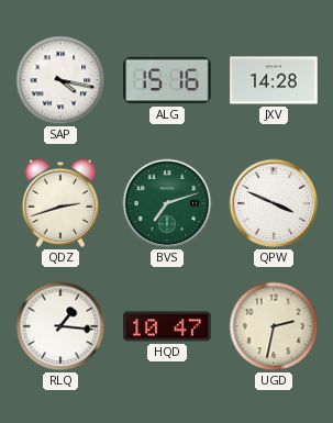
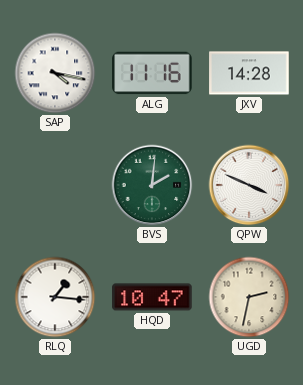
ALG: 15:16 -> 11:16
QDZ: 2:42 -> none
BVS: 7:12 -> 2:01
